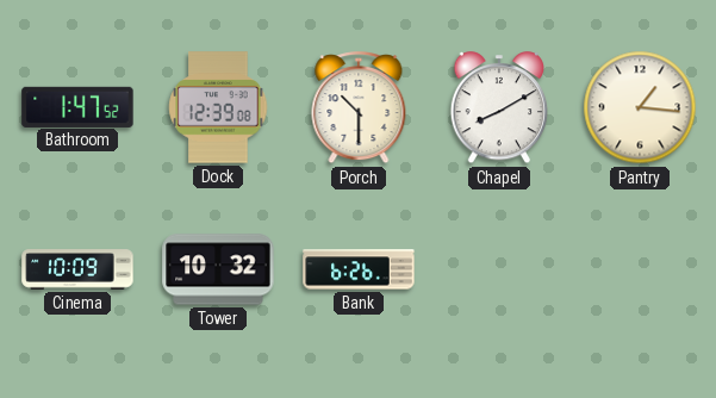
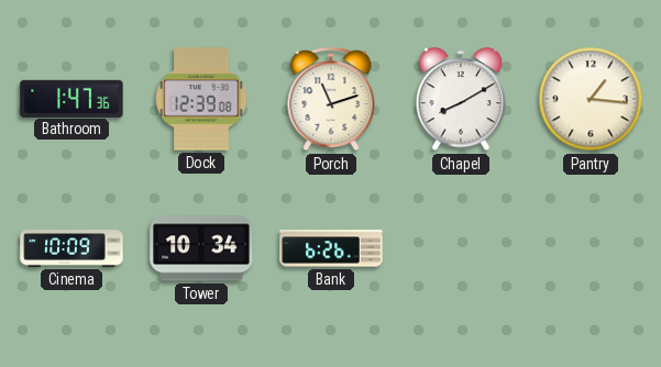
Bathroom: 1:47:52 -> 1:47:36
Porch: 10:30 -> 11:12
Tower: 10:32 -> 10:34
